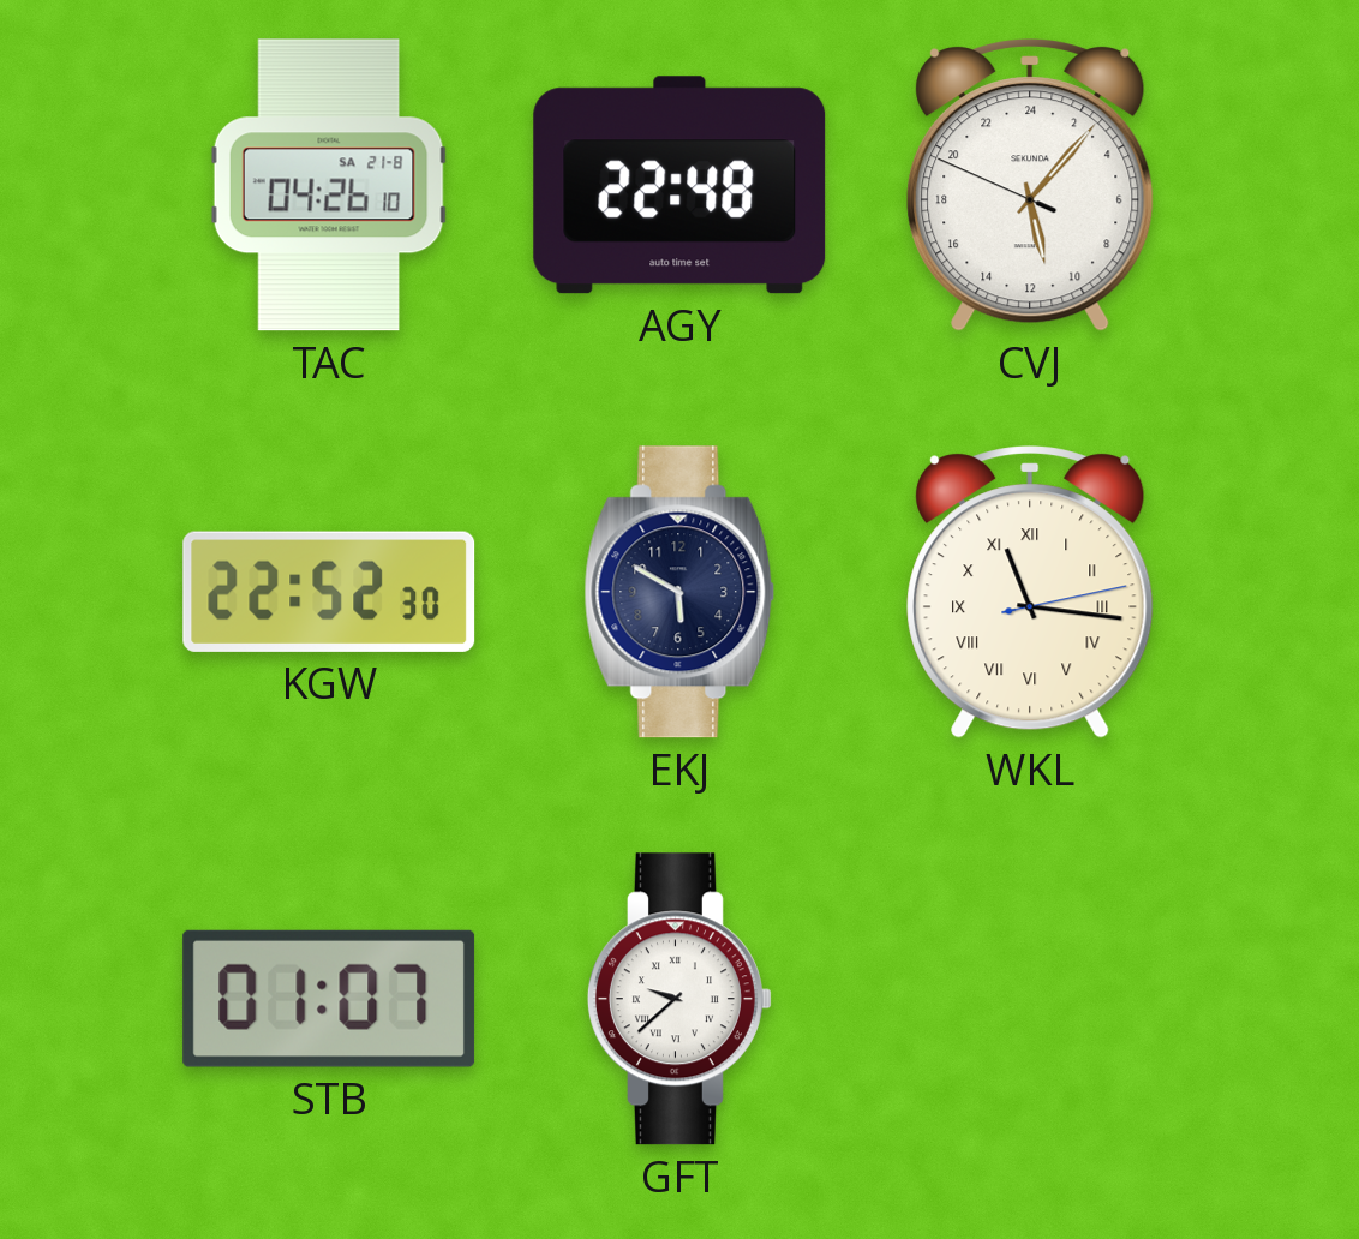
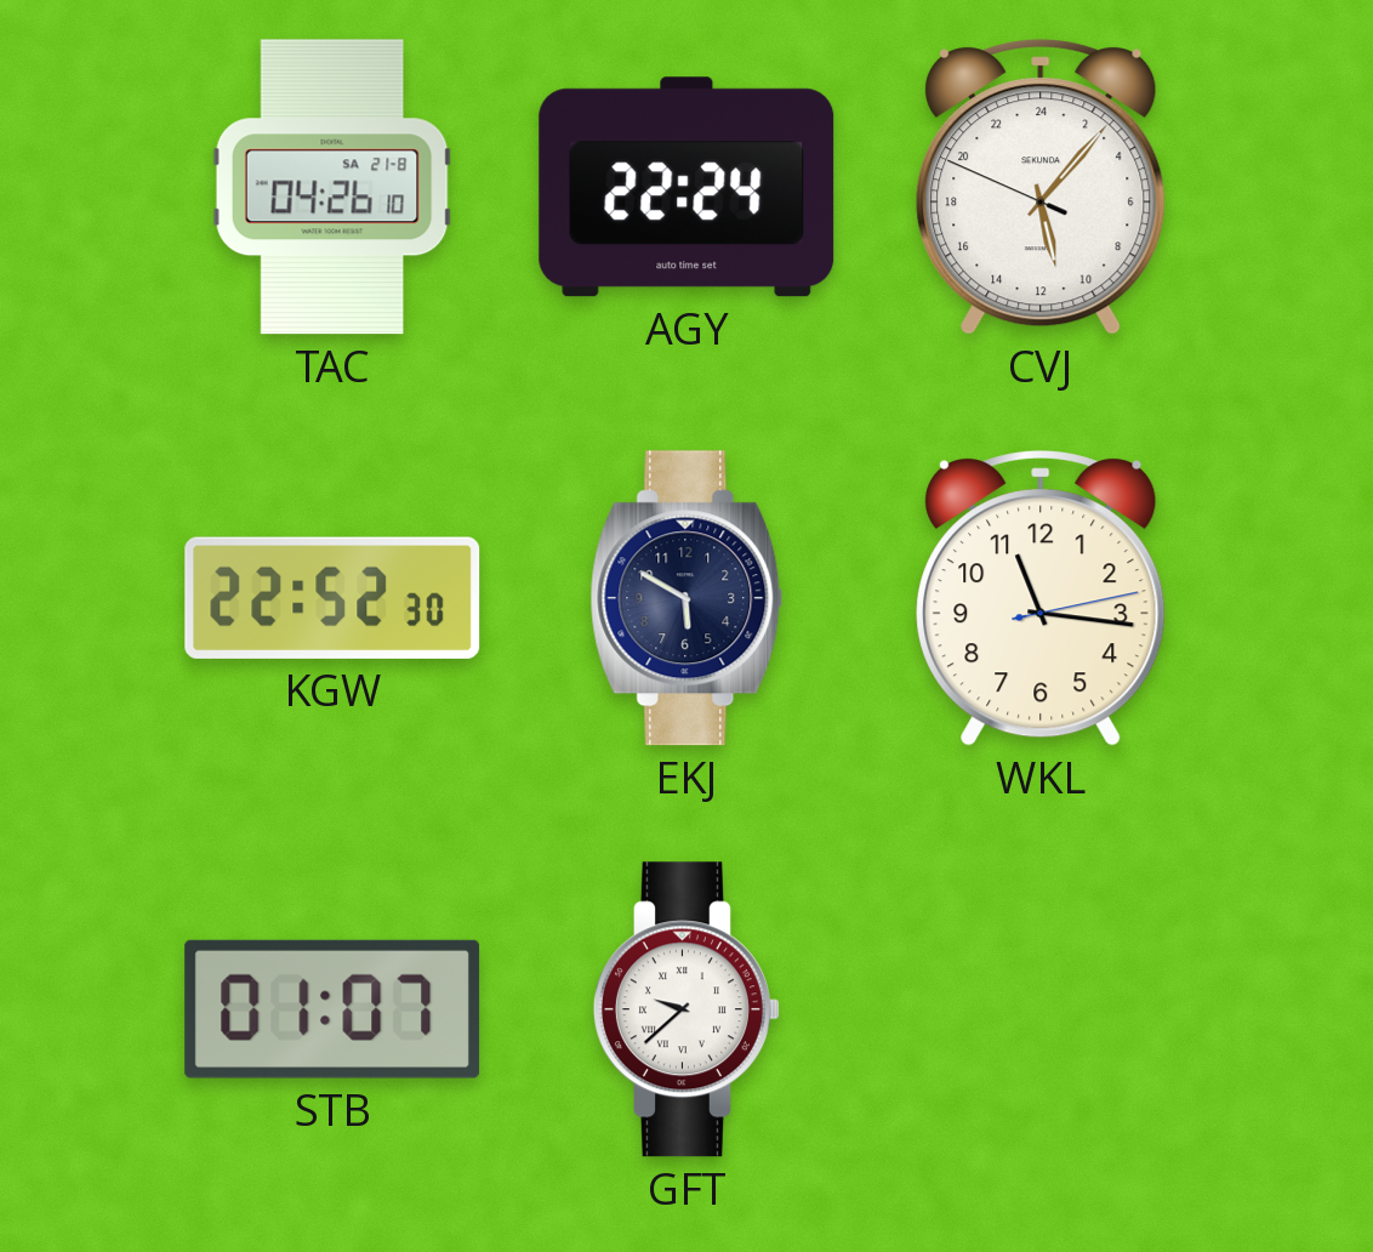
AGY: 22:48 -> 22:24
WKL numerals: Roman -> Arabic
